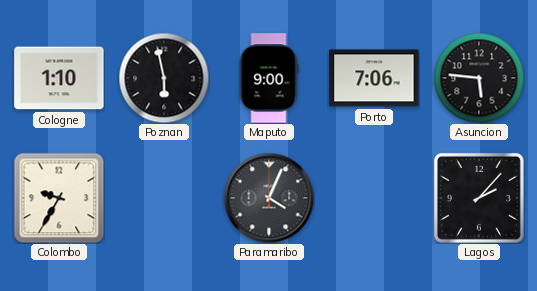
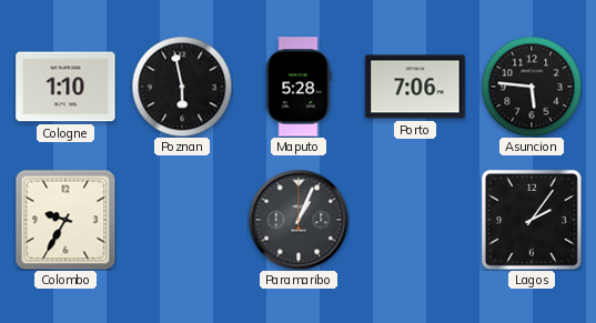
Maputo: 9:00 -> 5:28
Paramaribo: 4:04 -> 1:04
Lagos: 2:07 -> 2:06
